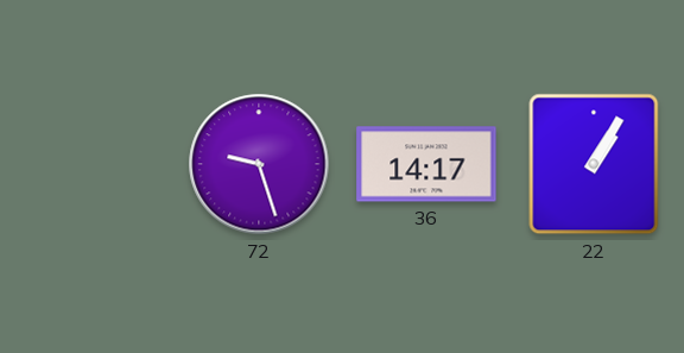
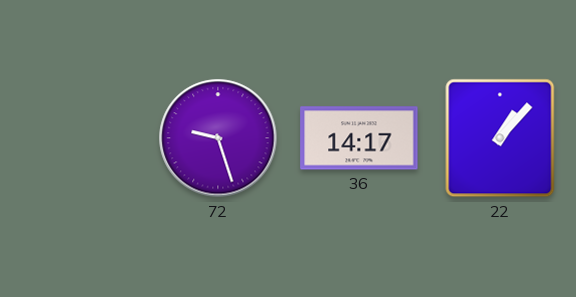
22: 1:05 -> 1:07
